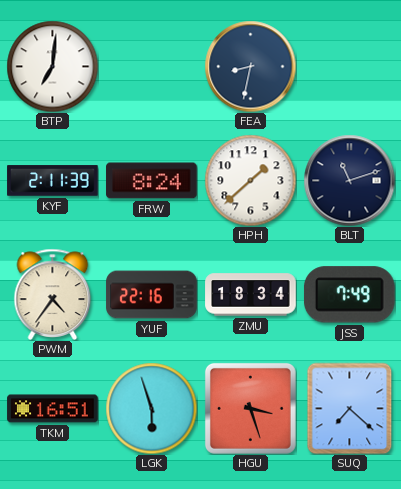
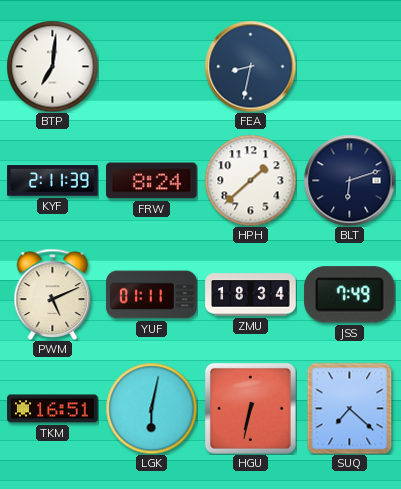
BLT: 11:12 -> 6:12
PWM: 4:36 -> 5:11
YUF: 22:16 -> 01:11
LGK: 5:57 -> 6:02
HGU: 3:27 -> 6:32
